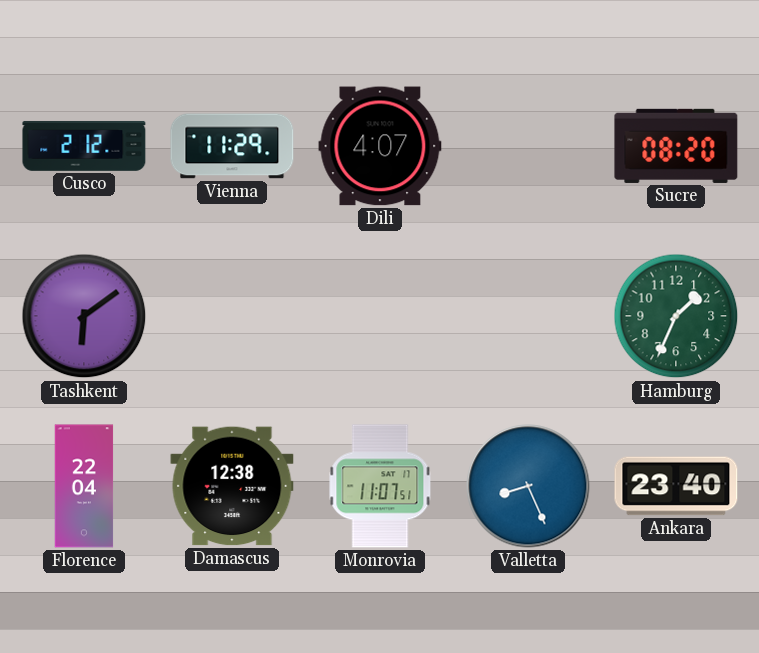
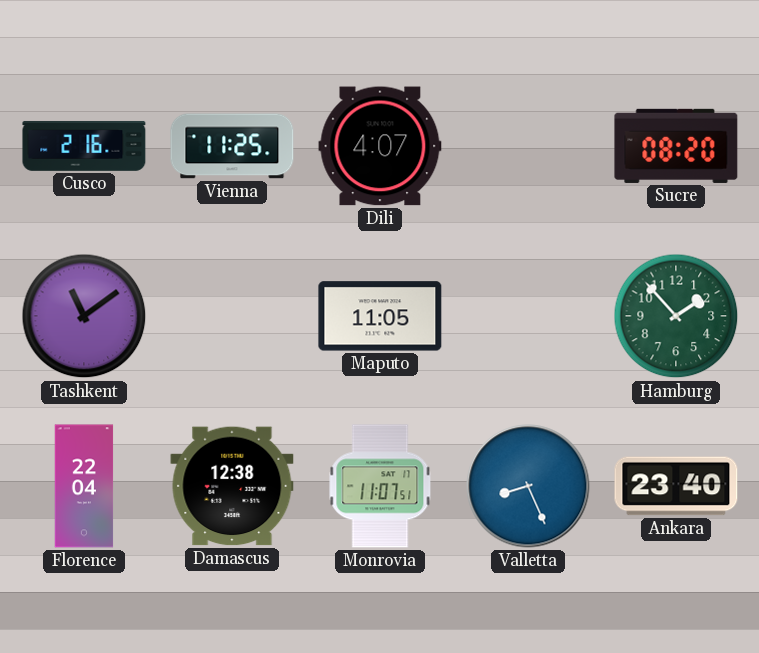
Cusco: 2:12 -> 2:16
Vienna: 11:29 -> 11:25
Tashkent: 6:09 -> 11:09
Maputo: none -> 11:05
Hamburg: 1:34 -> 1:53
